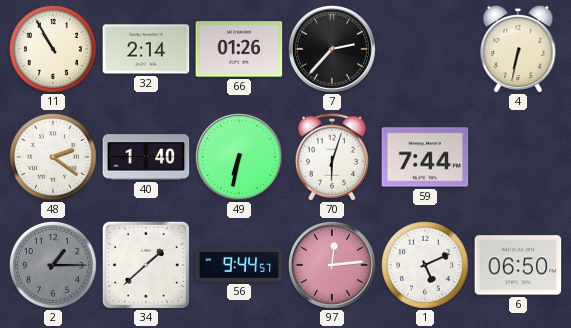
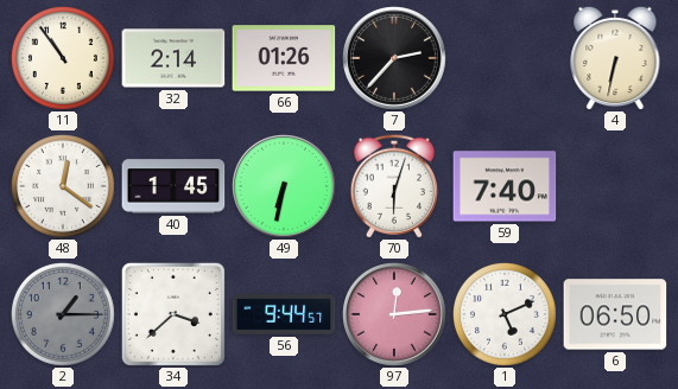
11: 10:55 -> 10:54
48: 2:21 -> 12:21
40: 1:40 -> 1:45
59: 7:44 -> 7:40
34: 1:38 -> 3:38
